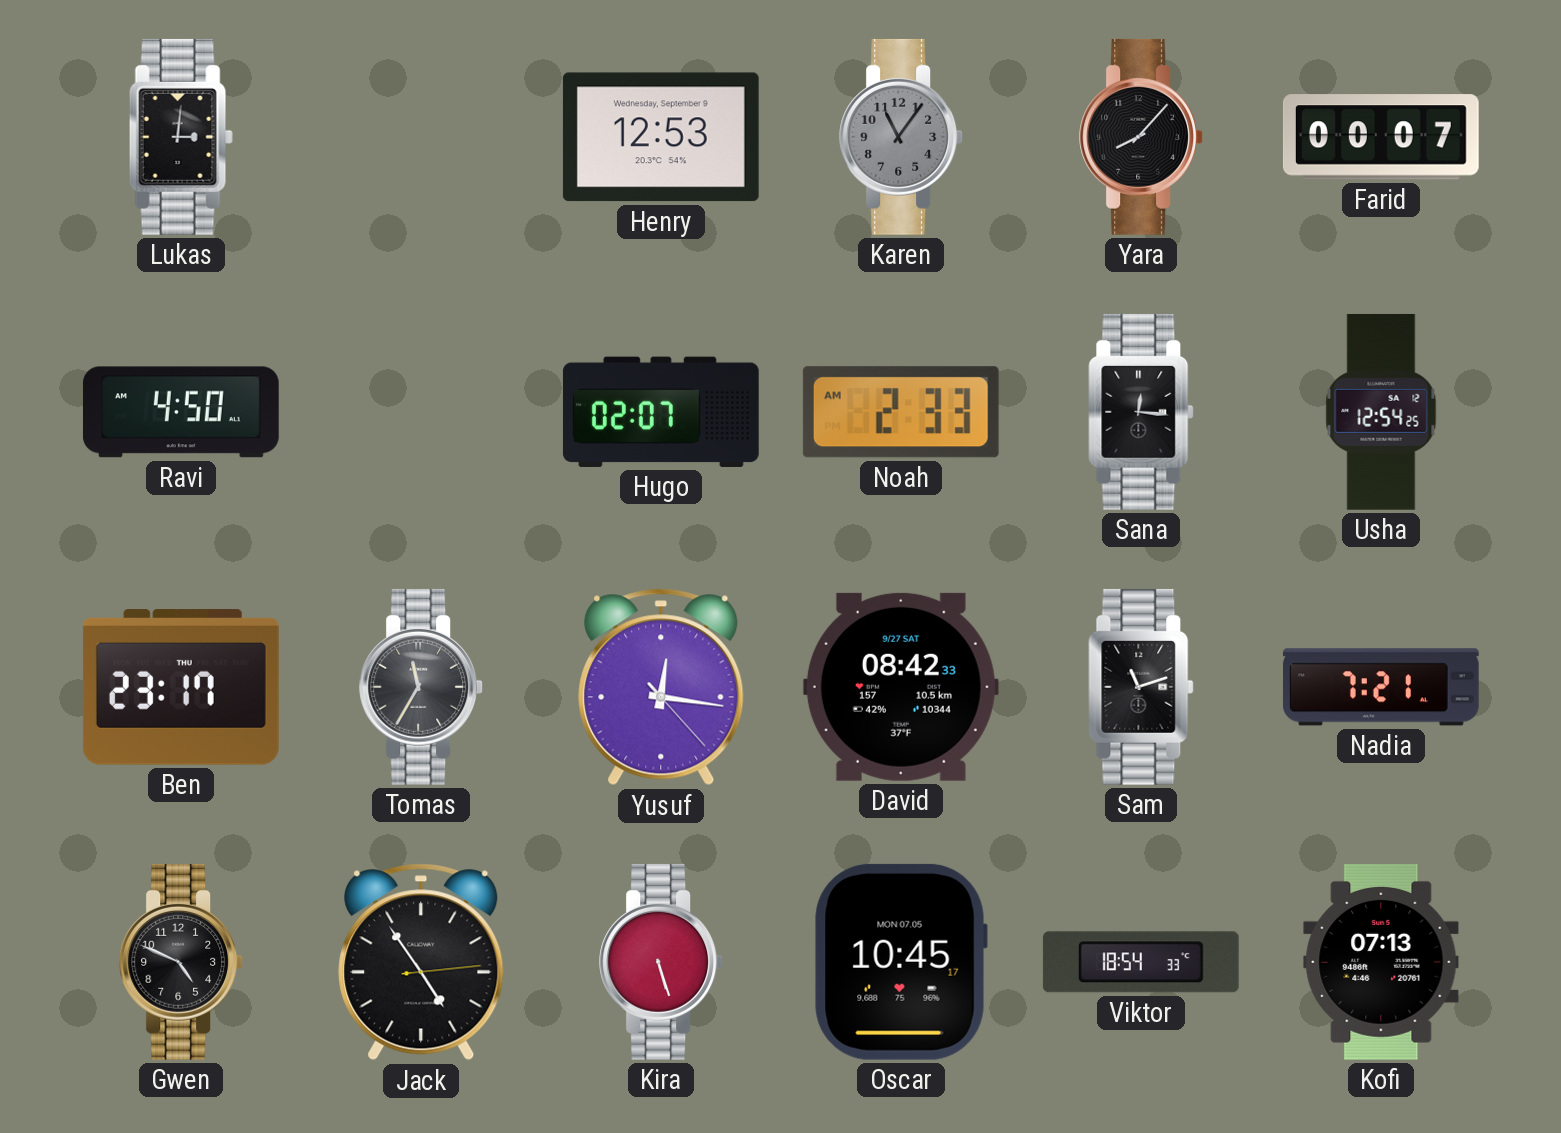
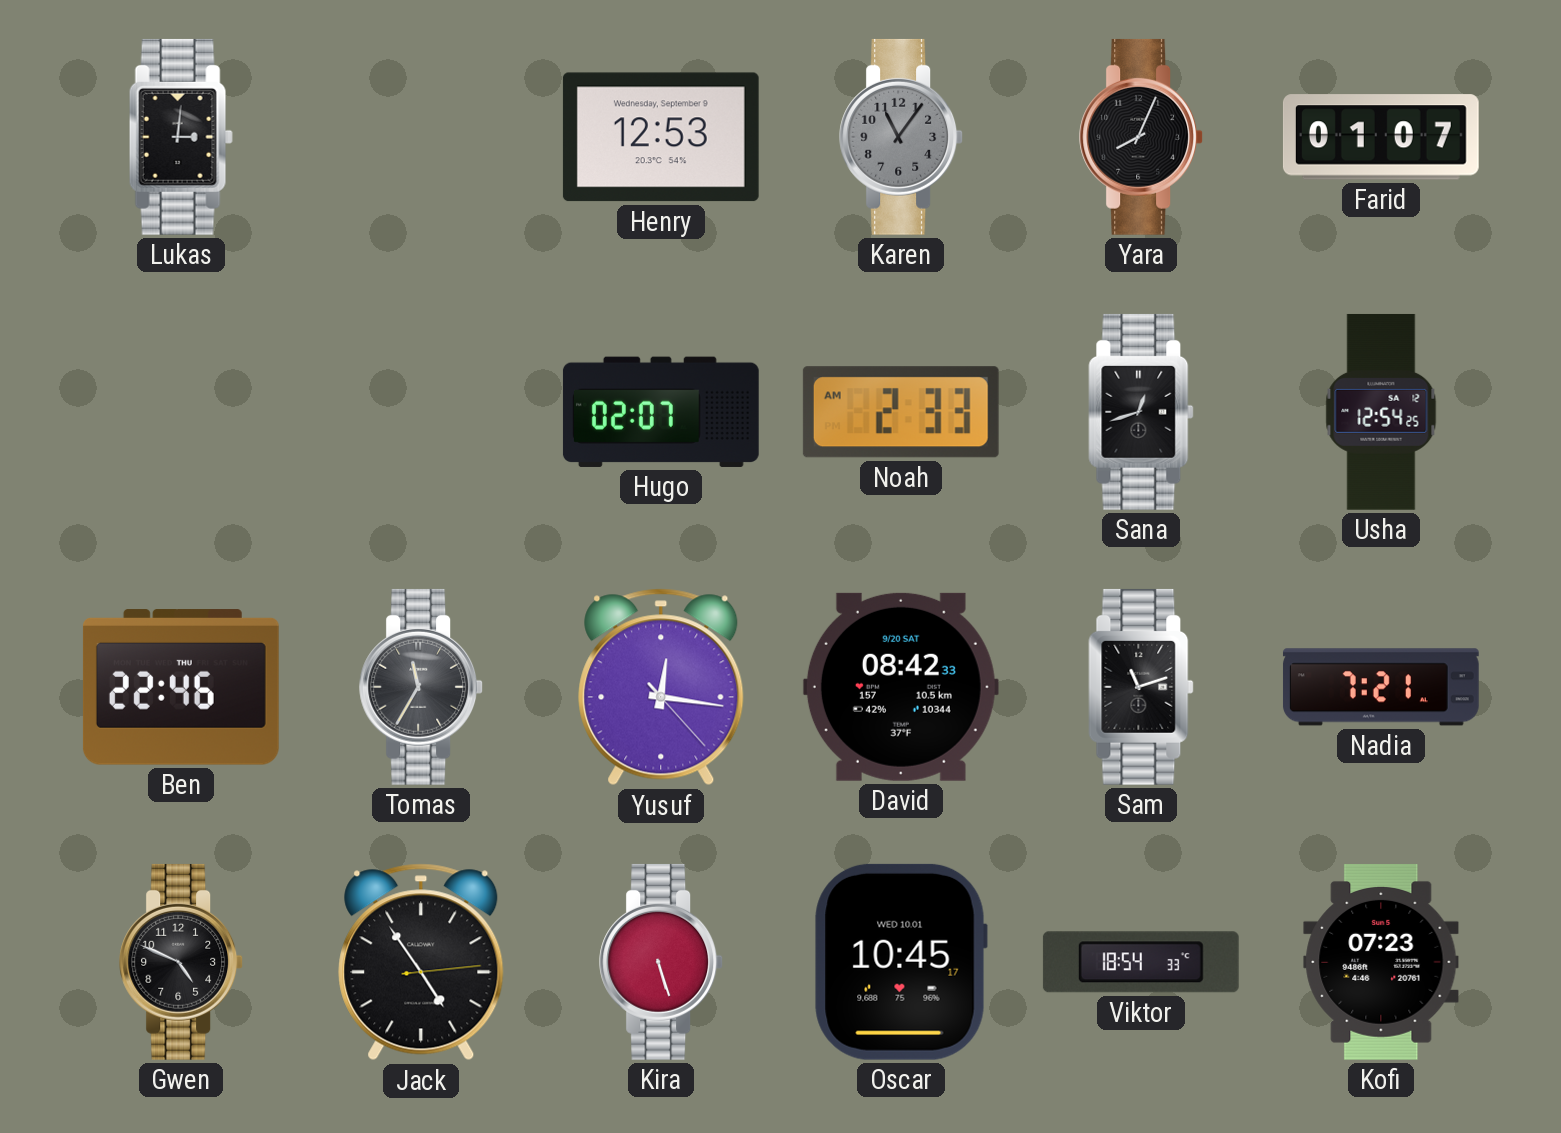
Yara: 8:07 -> 8:04
Farid: 00:07 -> 01:07
Ravi: 4:50 -> none
Sana: 12:16 -> 12:42
Ben: 23:17 -> 22:46
David date: 9/27 SAT -> 9/20 SAT
Oscar date: MON 07.05 -> WED 10.01
Kofi: 07:13 -> 07:23
